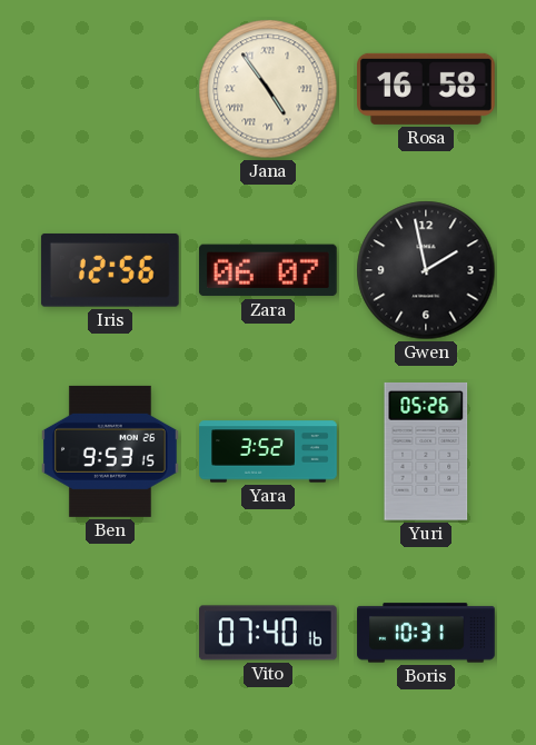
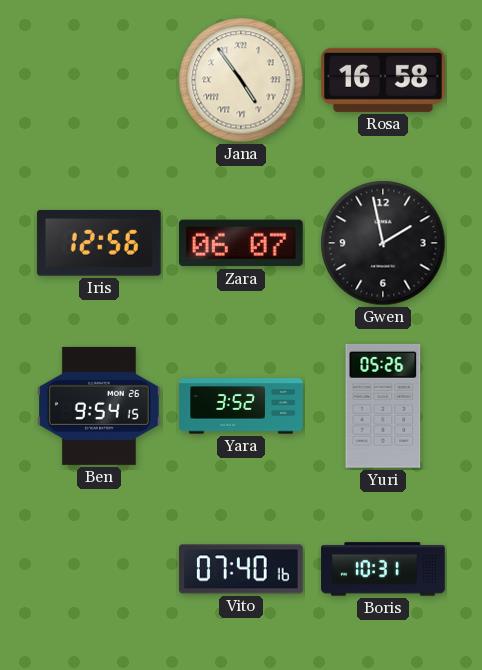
Ben: 9:53 -> 9:54
